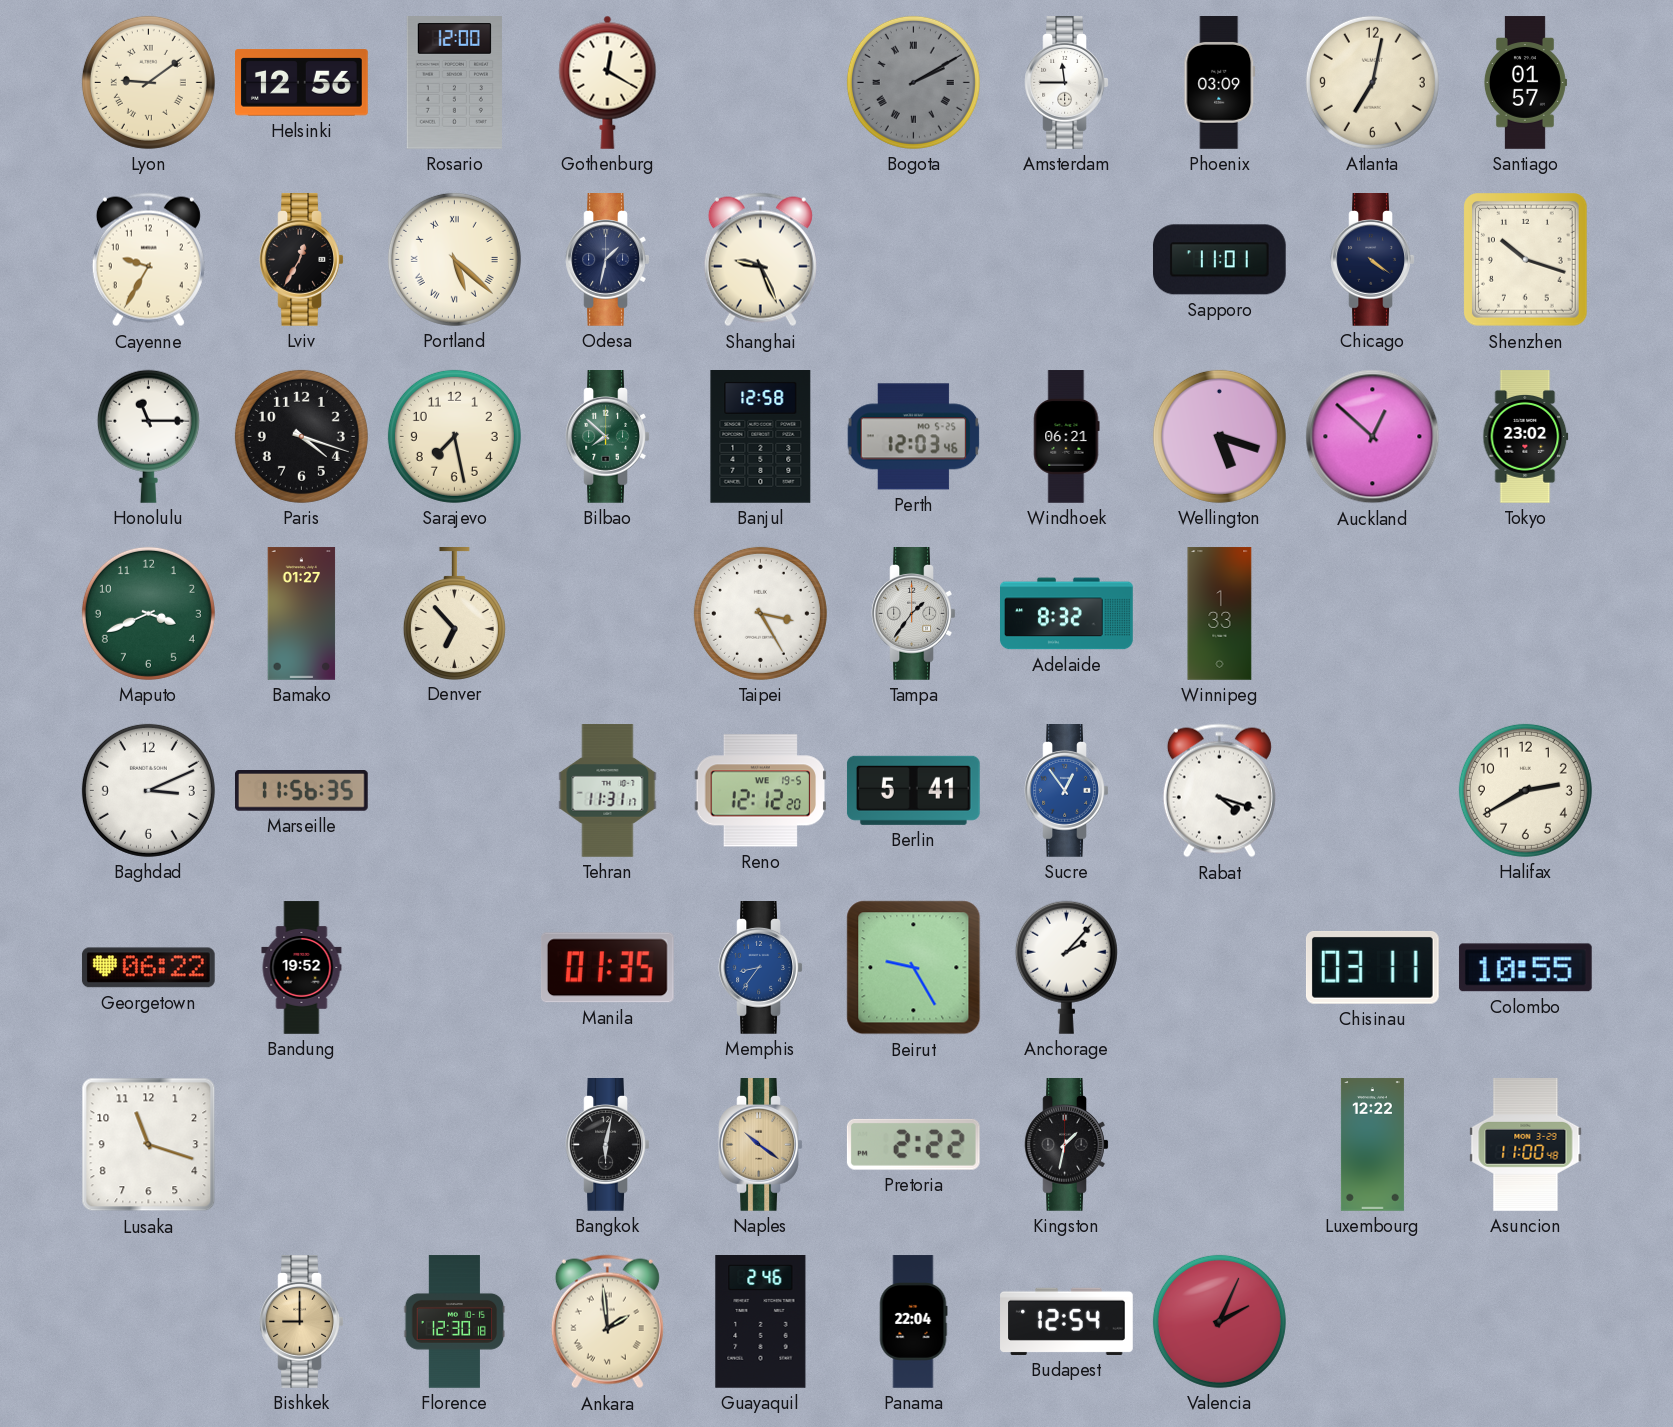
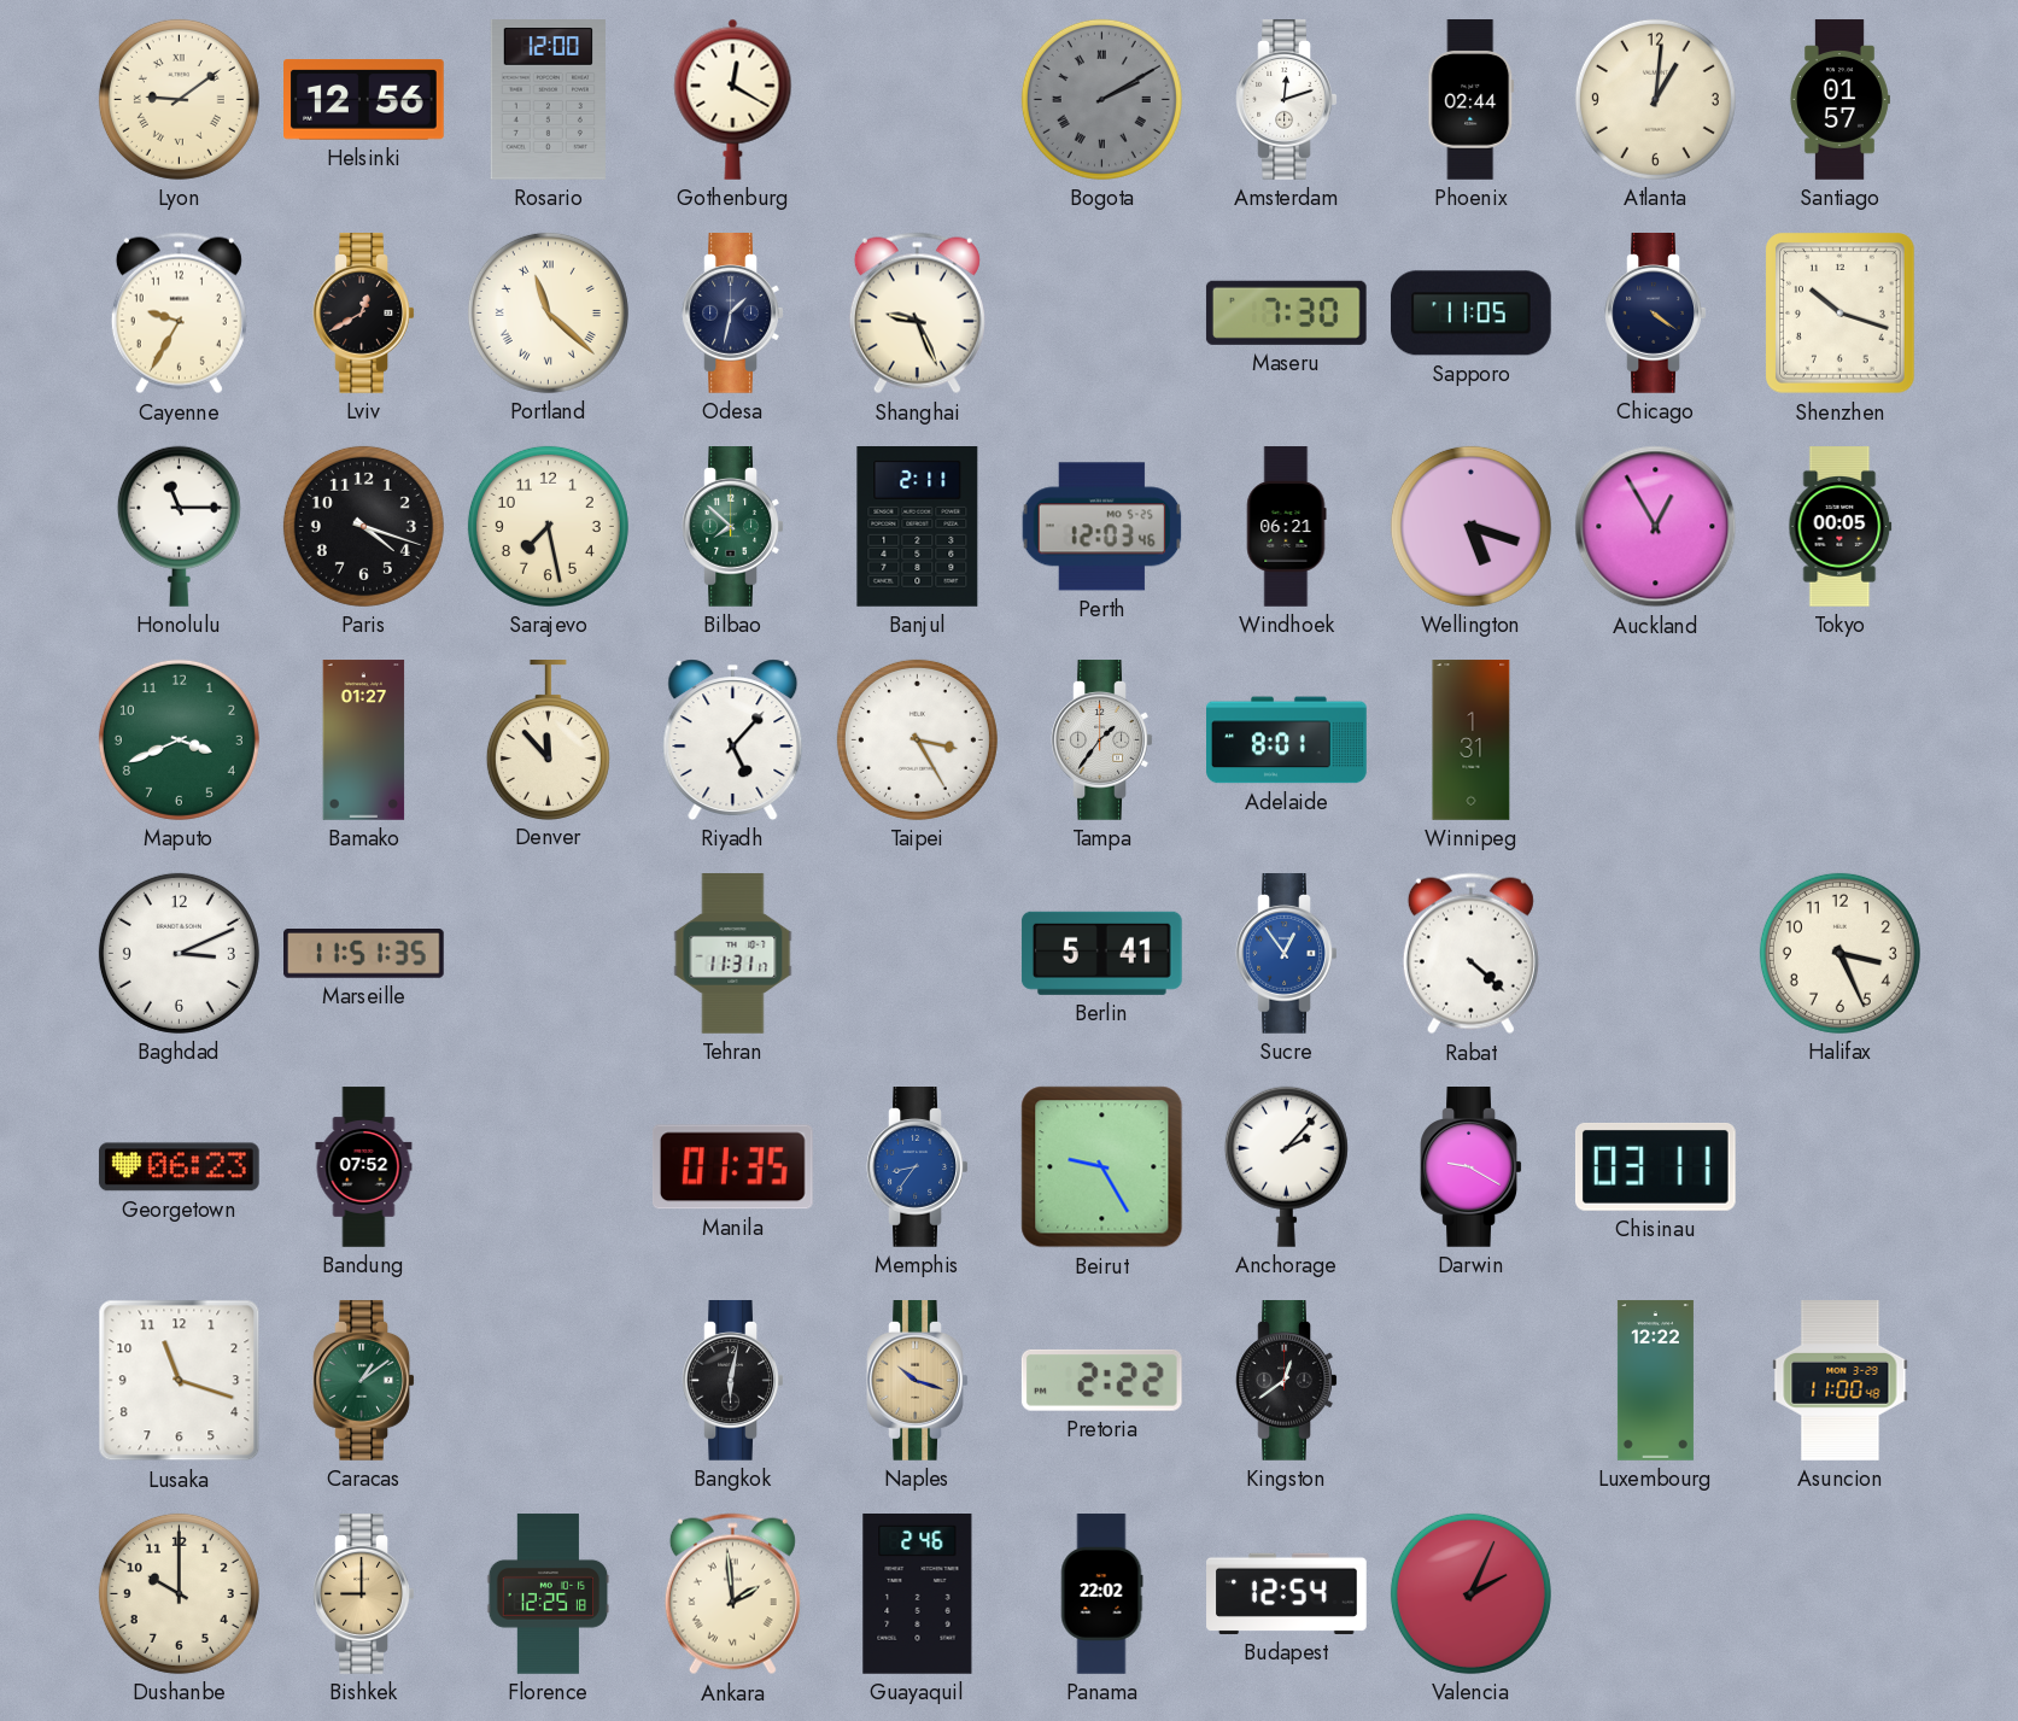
Amsterdam: 11:45 -> 12:12
Phoenix: 03:09 -> 02:44
Atlanta: 7:02 -> 1:01
Lviv: 12:35 -> 12:40
Portland: 5:22 -> 11:22
Maseru: none -> 7:30
Sapporo: 11:01 -> 11:05
Banjul: 12:58 -> 2:11
Auckland: 12:52 -> 12:55
Tokyo: 23:02 -> 00:05
Denver: 6:53 -> 11:53
Riyadh: none -> 5:07
Adelaide: 8:32 -> 8:01
Winnipeg: 1:33 -> 1:31
Marseille: 11:56 -> 11:51
Reno: 12:12 -> none
Rabat: 4:18 -> 4:22
Halifax: 2:40 -> 3:26
Georgetown: 06:22 -> 06:23
Bandung: 19:52 -> 07:52
Darwin: none -> 9:20
Colombo: 10:55 -> none
Caracas: none -> 1:09
Naples: 10:21 -> 10:18
Kingston: 1:32 -> 12:39
Dushanbe: none -> 10:00
Florence: 12:30 -> 12:25
Panama: 22:04 -> 22:02
